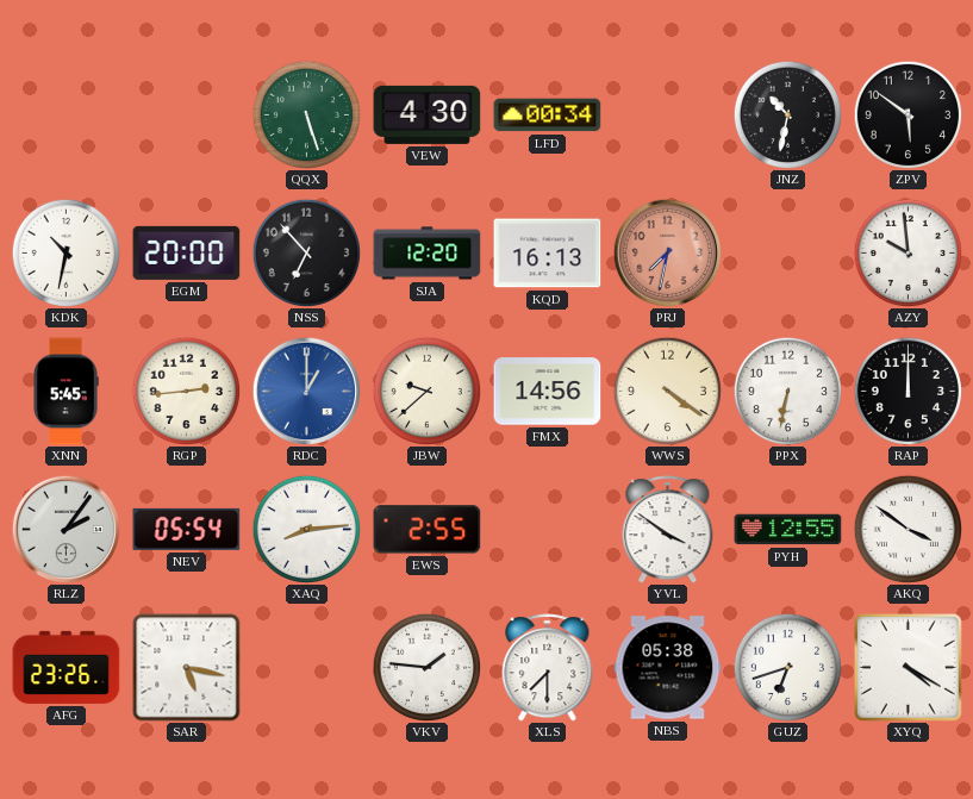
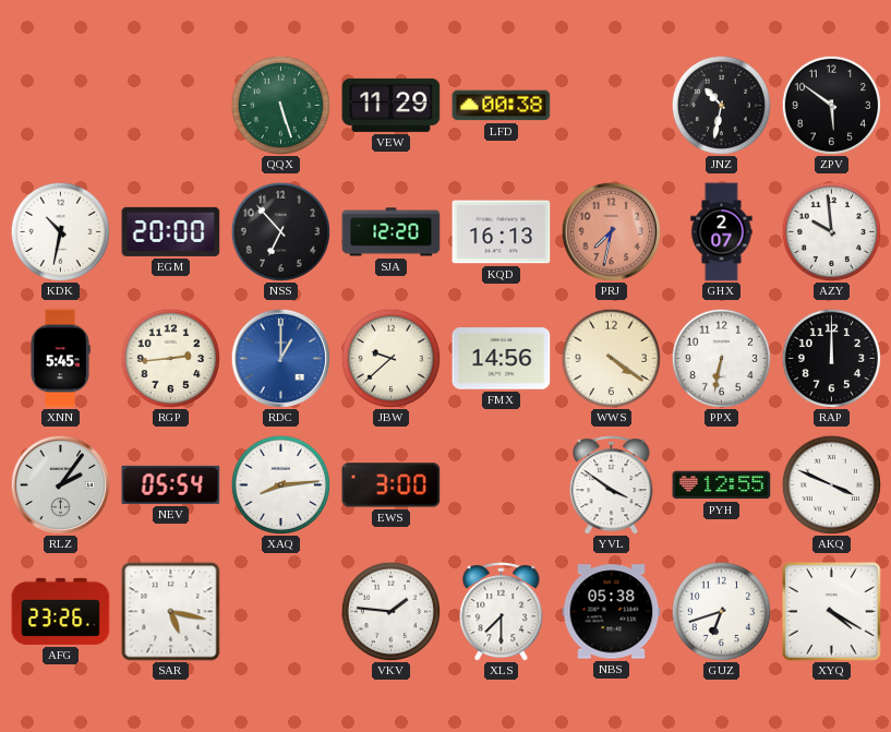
VEW: 4:30 -> 11:29
LFD: 00:34 -> 00:38
GHX: none -> 2:07
EWS: 2:55 -> 3:00
AKQ: 3:51 -> 3:49
